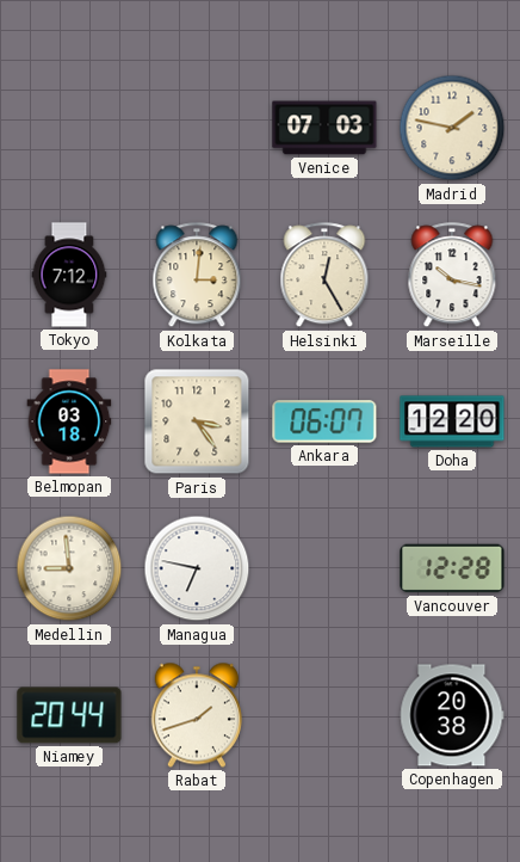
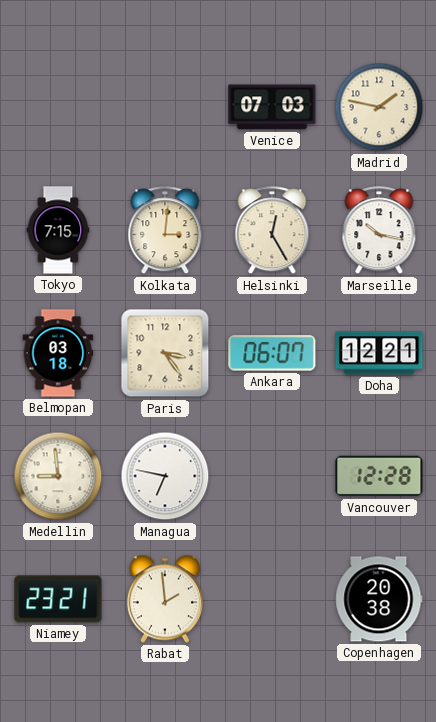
Tokyo: 7:12 -> 7:15
Doha: 12:20 -> 12:21
Niamey: 20:44 -> 23:21
Rabat: 1:42 -> 1:59
